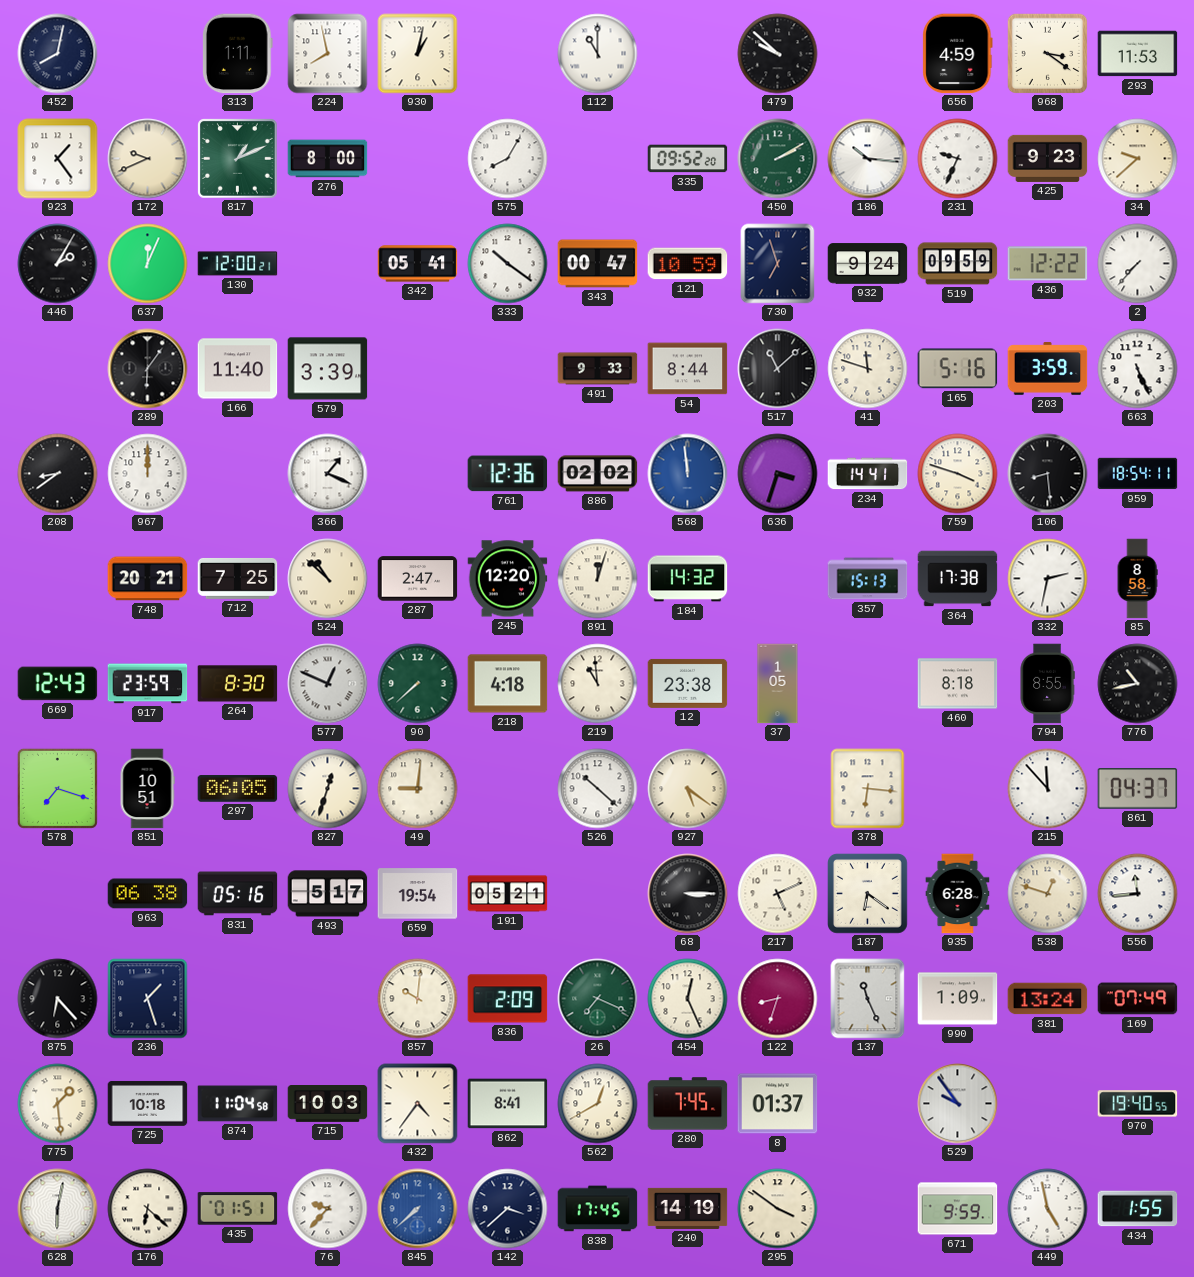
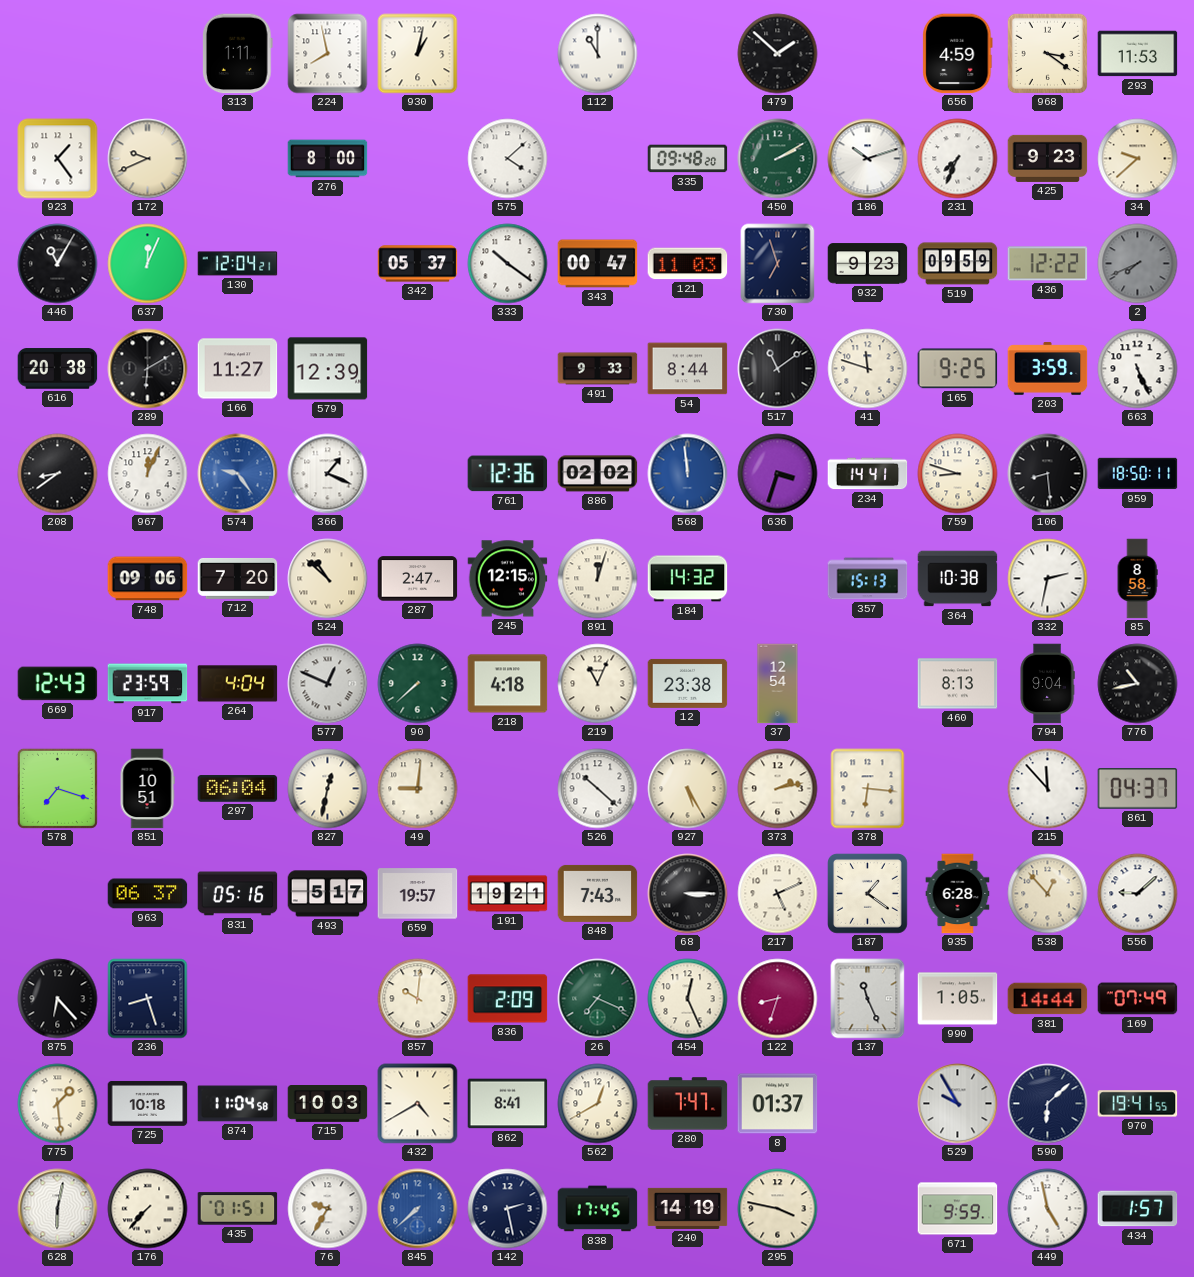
452: 8:02 -> none
479: 9:52 -> 1:52
817: 1:11 -> none
575: 8:05 -> 4:08
335: 09:52 -> 09:48
186: 10:16 -> 10:12
231: 9:34 -> 7:34
446: 2:05 -> 11:05
130: 12:00 -> 12:04
342: 05:41 -> 05:37
121: 10:59 -> 11:03
932: 9:24 -> 9:23
2: 7:37 -> 7:41
2 dial: white -> grey
616: none -> 20:38
289: 6:06 -> 6:10
166: 11:40 -> 11:27
579: 3:39 -> 12:39
517: 11:08 -> 11:09
165: 5:16 -> 9:25
967: 12:00 -> 12:04
574: none -> 9:24
759: 3:48 -> 8:48
959: 18:54 -> 18:50
748: 20:21 -> 09:06
712: 7:25 -> 7:20
245: 12:20 -> 12:15
364: 17:38 -> 10:38
264: 8:30 -> 4:04
219: 10:59 -> 11:04
37: 1:05 -> 12:54
460: 8:18 -> 8:13
794: 8:55 -> 9:04
297: 06:05 -> 06:04
827: 12:33 -> 12:32
927: 5:21 -> 5:25
373: none -> 2:13
963: 06:38 -> 06:37
659: 19:54 -> 19:57
191: 05:21 -> 19:21
848: none -> 7:43
187: 6:21 -> 1:21
538: 12:48 -> 12:53
556: 11:44 -> 9:08
236: 1:27 -> 8:27
990: 1:09 -> 1:05
381: 13:24 -> 14:44
432: 4:36 -> 4:40
280: 7:45 -> 7:47
529: 9:54 -> 9:55
590: none -> 6:08
970: 19:40 -> 19:41
176: 6:22 -> 7:37
76: 9:37 -> 9:35
142: 3:38 -> 2:28
295: 3:51 -> 3:47
434: 1:55 -> 1:57
